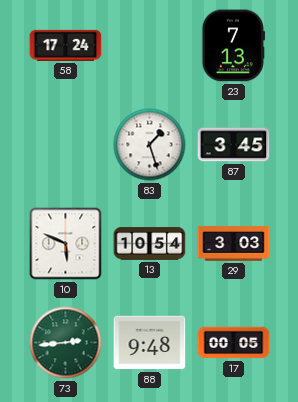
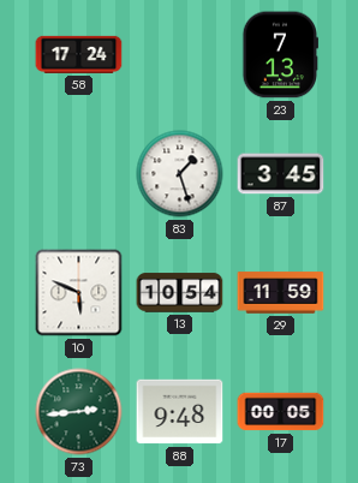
29: 3:03 -> 11:59
